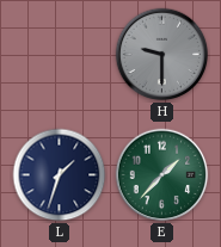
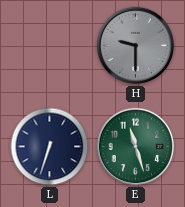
L: 1:33 -> 6:33
E: 1:37 -> 11:27
